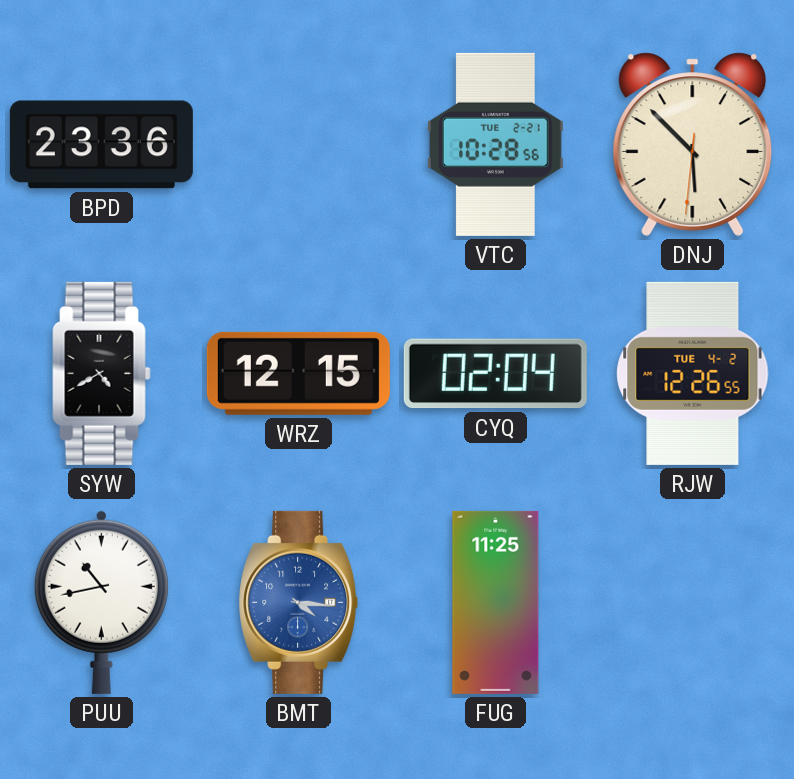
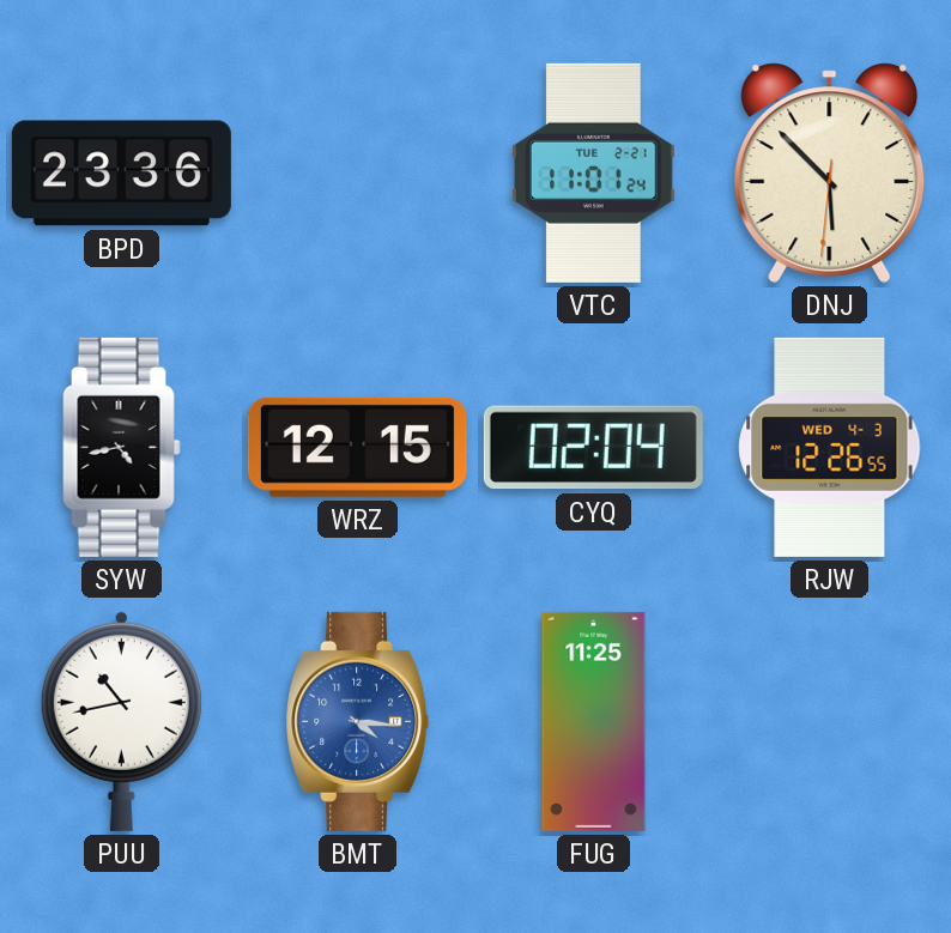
VTC: 10:28 -> 11:01
SYW: 4:40 -> 4:43
RJW date: TUE 4-2 -> WED 4-3
